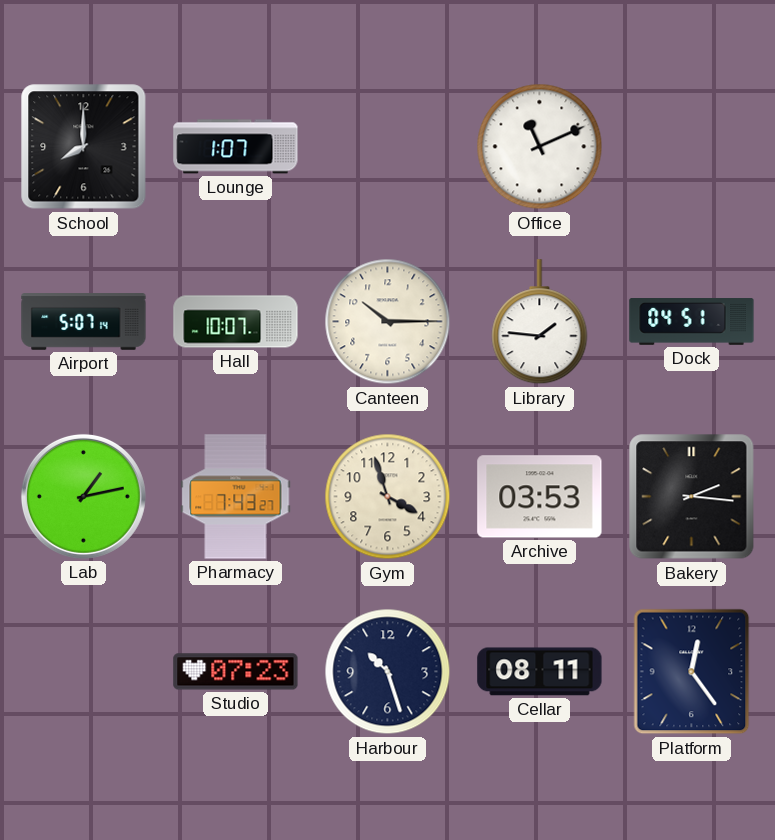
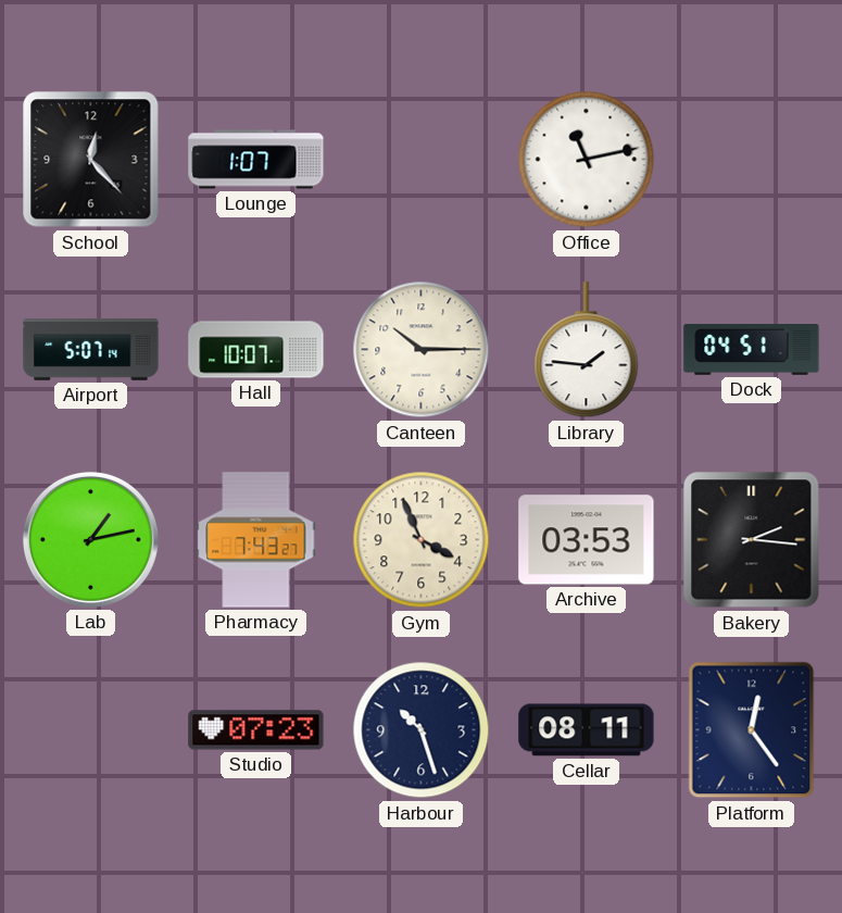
School: 8:00 -> 12:23
Office: 11:11 -> 11:13
Gym: 3:57 -> 3:56
